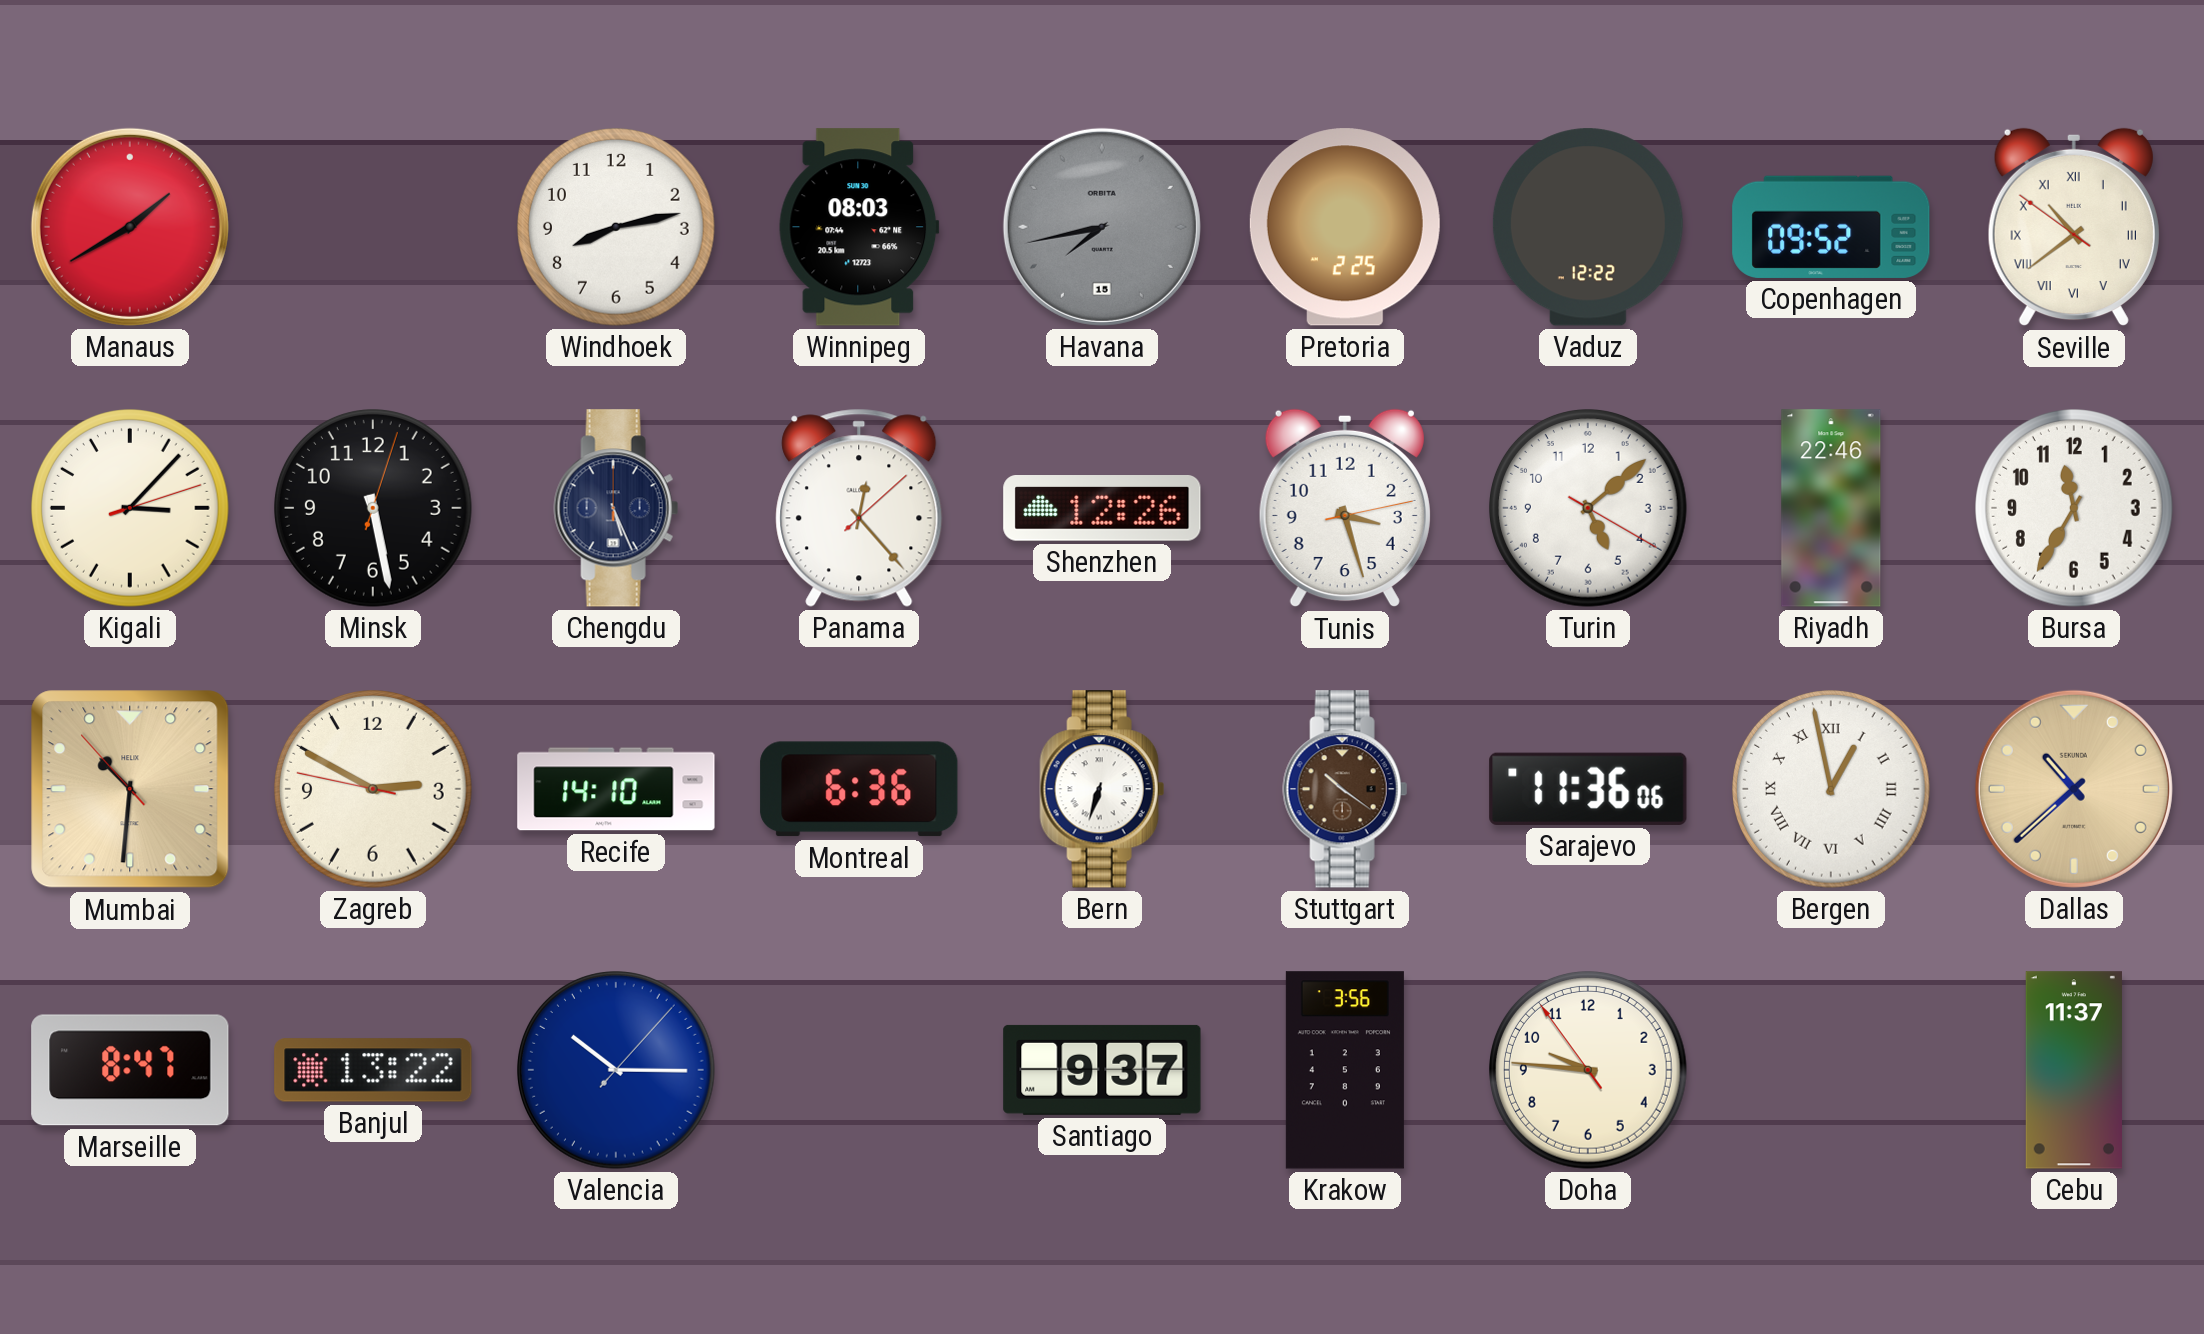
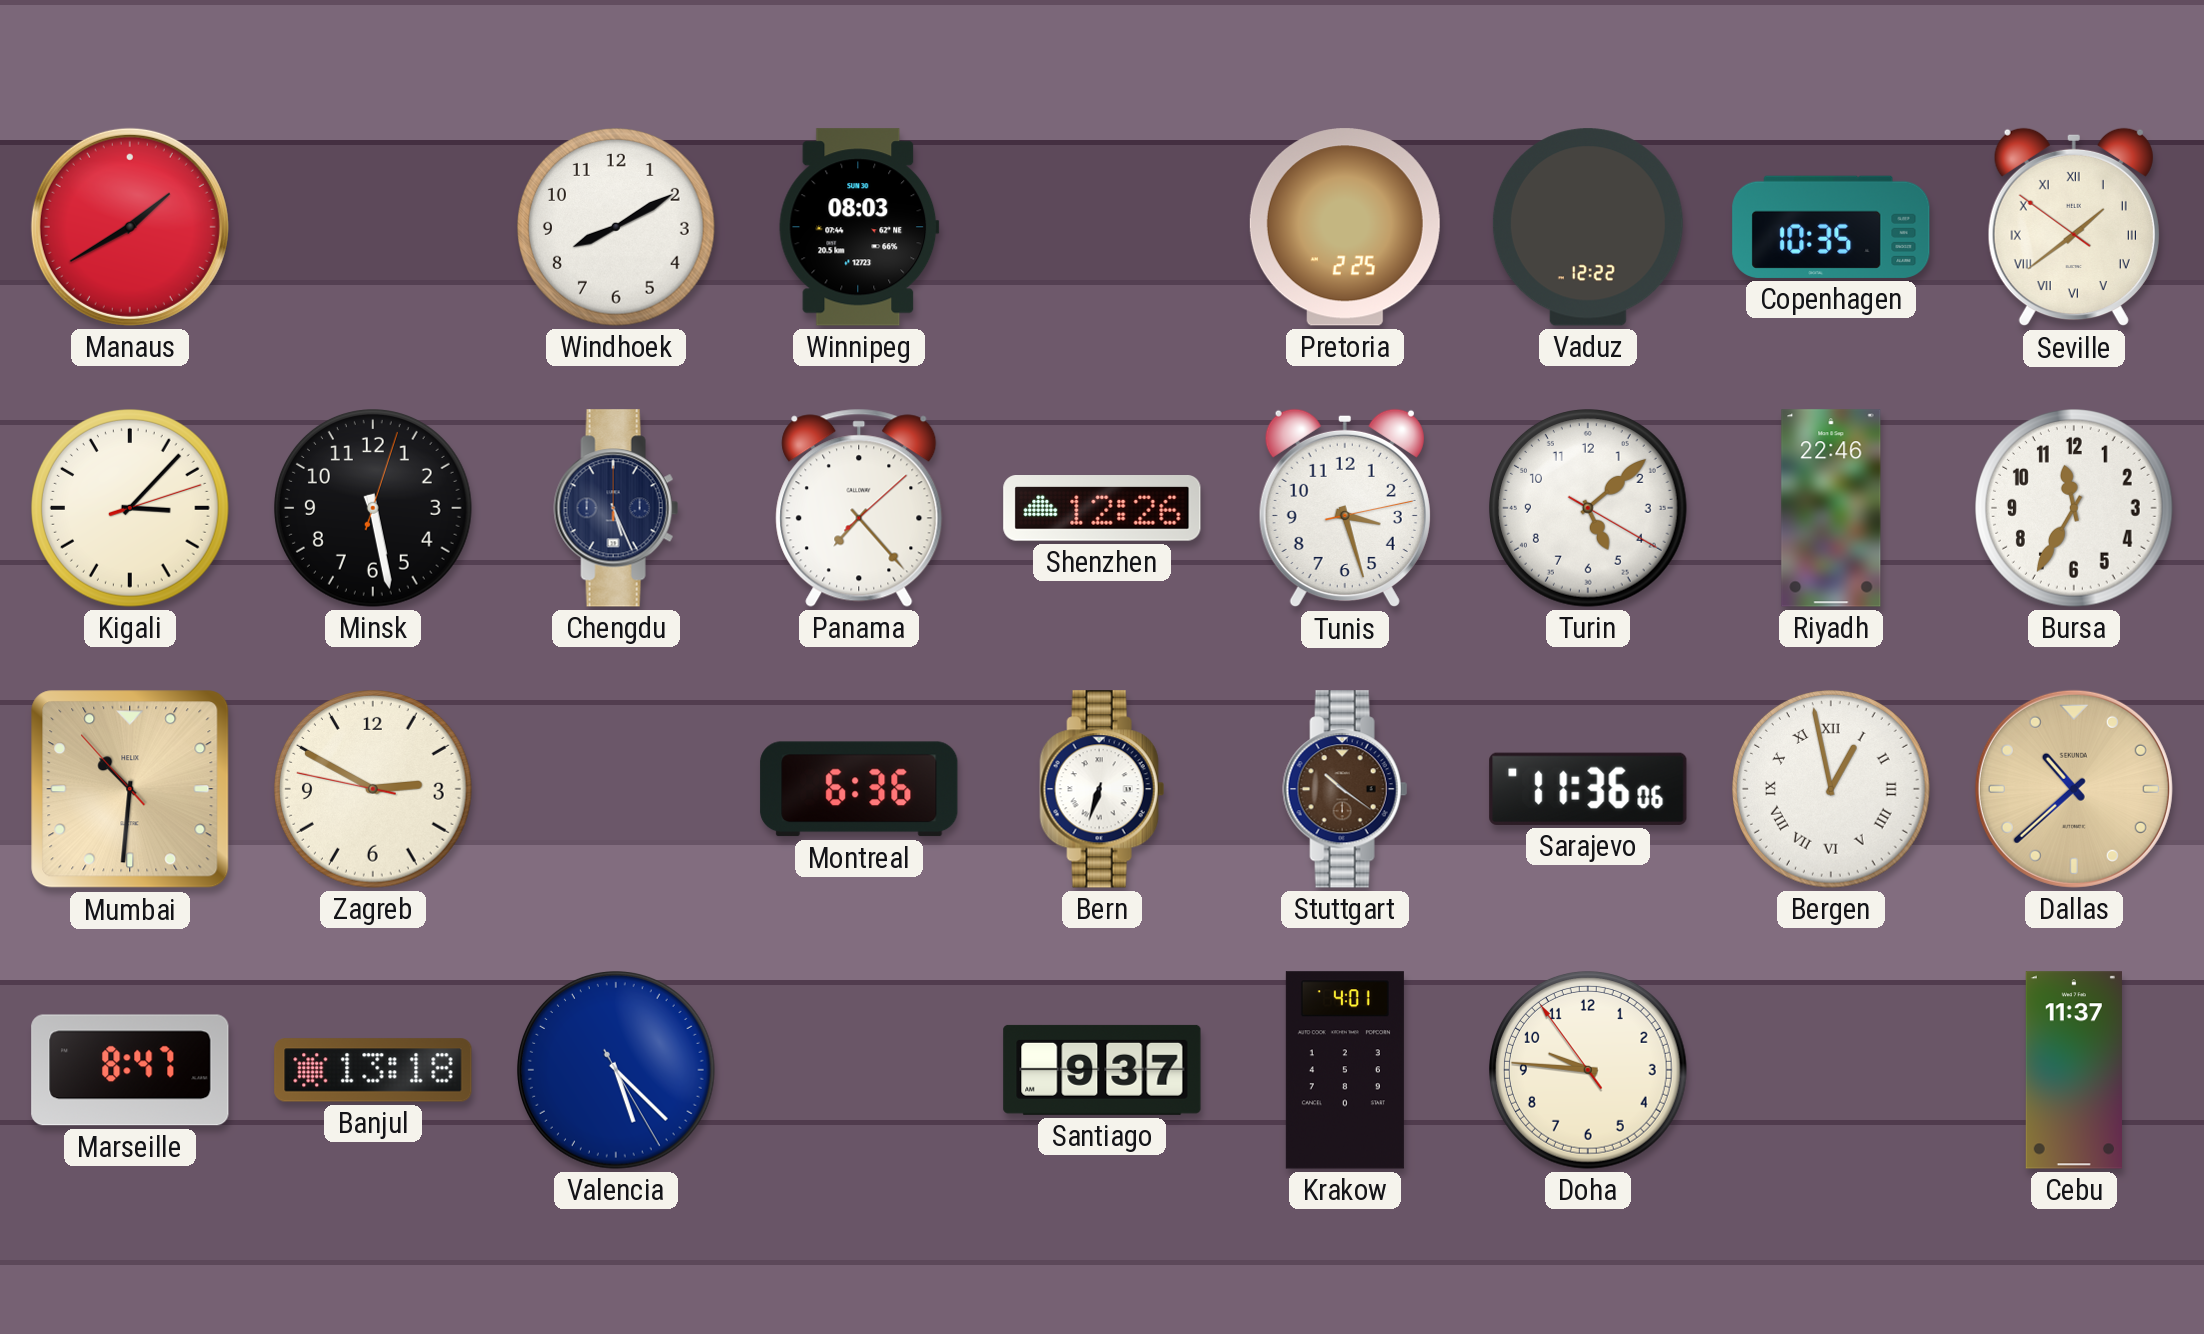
Windhoek: 8:13 -> 8:10
Havana: 7:43 -> none
Copenhagen: 09:52 -> 10:35
Seville: 10:38 -> 1:38
Panama: 12:23 -> 7:23
Recife: 14:10 -> none
Banjul: 13:22 -> 13:18
Valencia: 10:15 -> 5:22
Krakow: 3:56 -> 4:01
